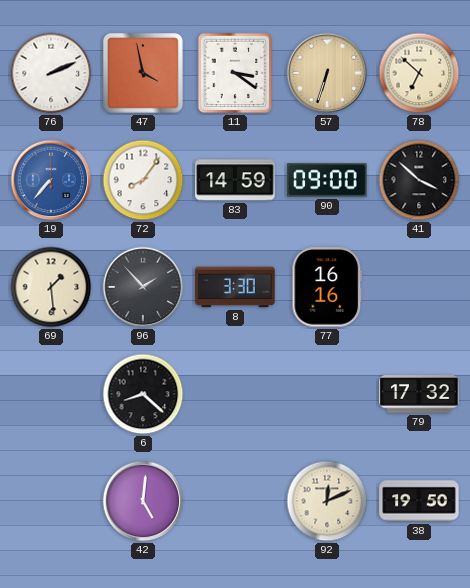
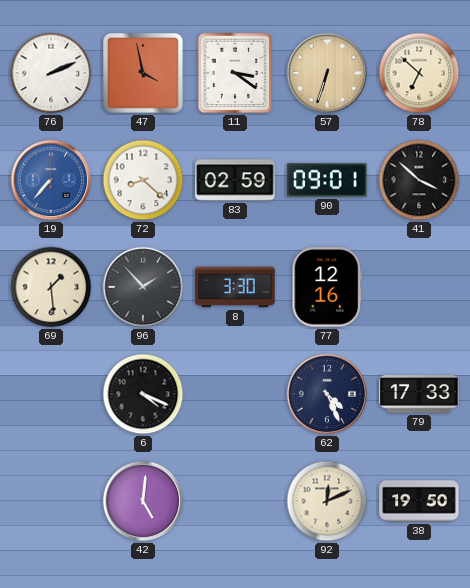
72: 8:06 -> 8:22
83: 14:59 -> 02:59
90: 09:00 -> 09:01
77: 16:16 -> 12:16
6: 8:22 -> 4:19
62: none -> 4:26
79: 17:32 -> 17:33
